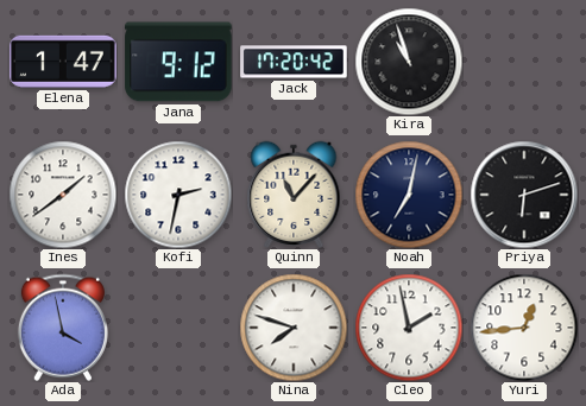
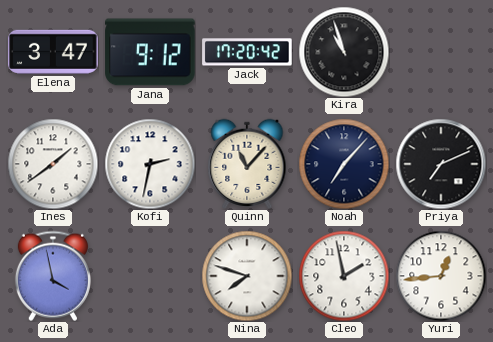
Elena: 1:47 -> 3:47
Noah: 7:02 -> 7:07
Priya: 6:12 -> 7:11
